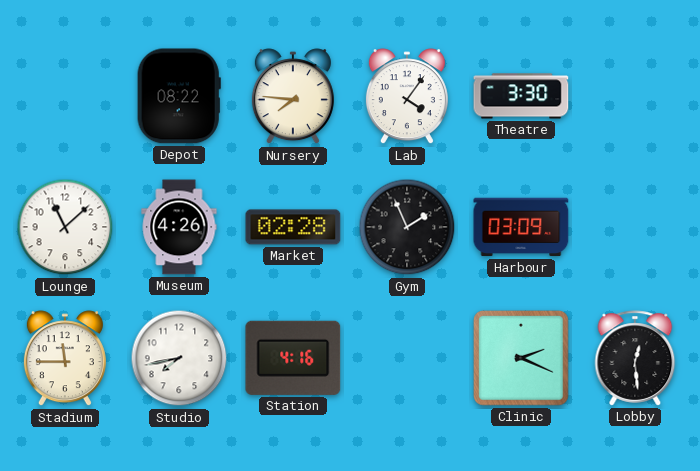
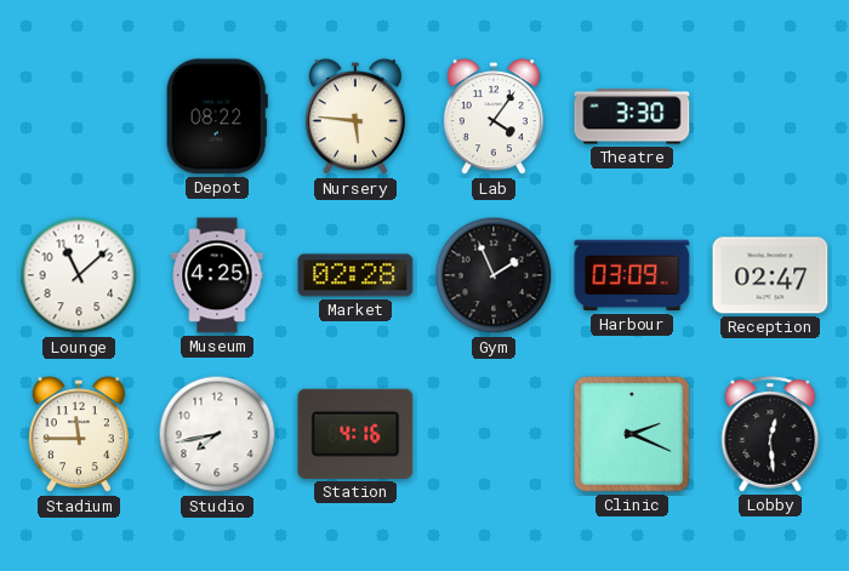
Nursery: 7:46 -> 5:46
Museum: 4:26 -> 4:25
Reception: none -> 02:47
